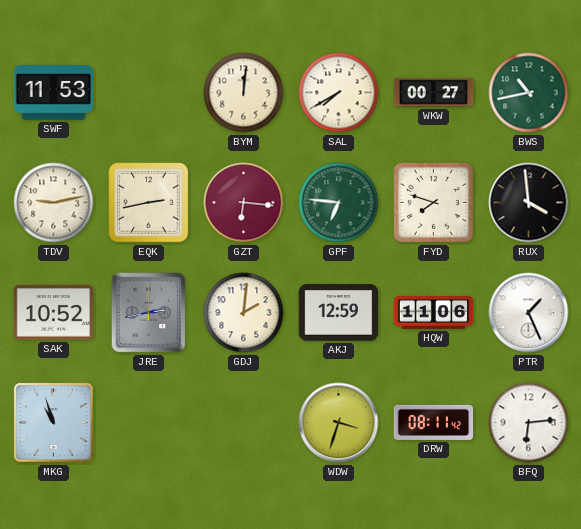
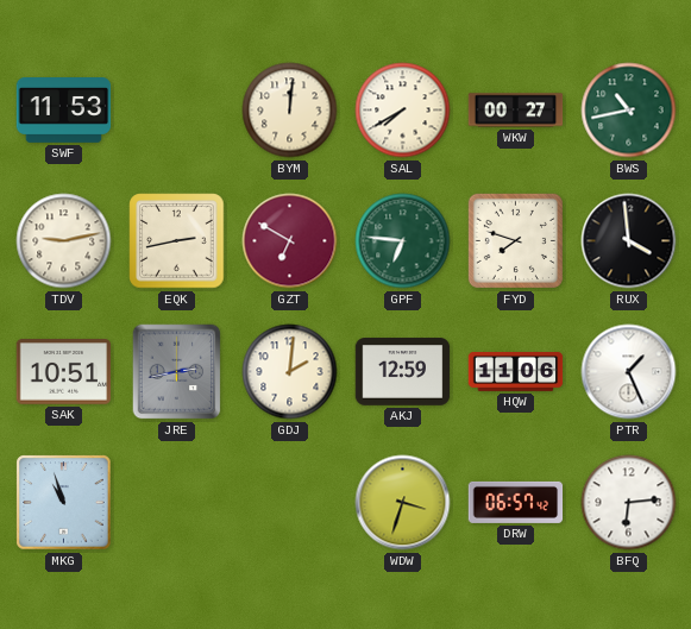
GZT: 6:16 -> 6:50
SAK: 10:52 -> 10:51
DRW: 08:11 -> 06:57
